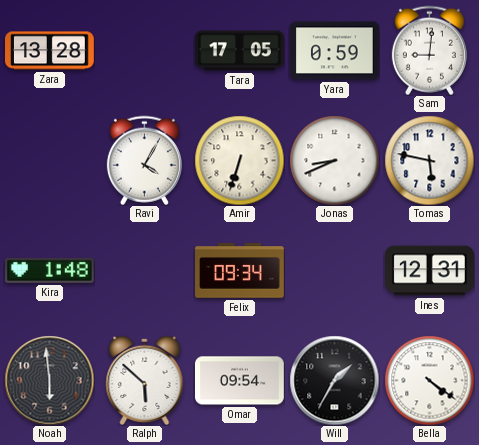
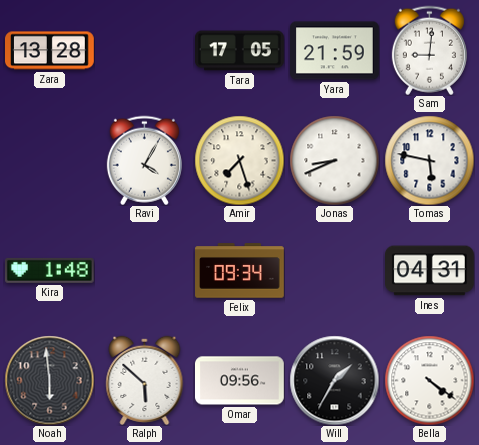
Yara: 0:59 -> 21:59
Amir: 6:33 -> 7:27
Ines: 12:31 -> 04:31
Omar: 09:54 -> 09:56
